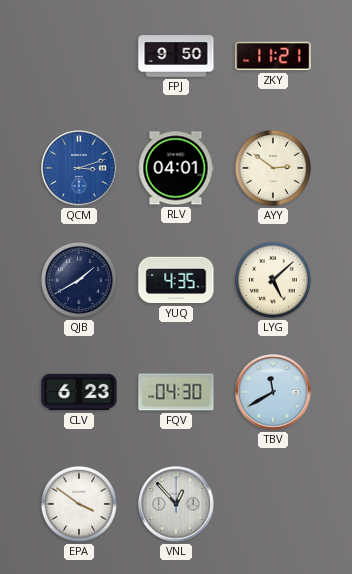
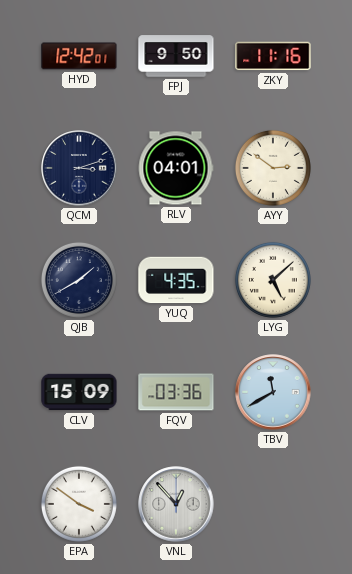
HYD: none -> 12:42
ZKY: 11:21 -> 11:16
QCM dial: blue -> navy
CLV: 6:23 -> 15:09
FQV: 04:30 -> 03:36
